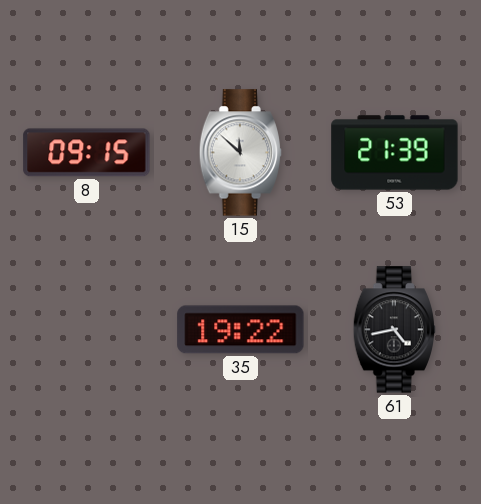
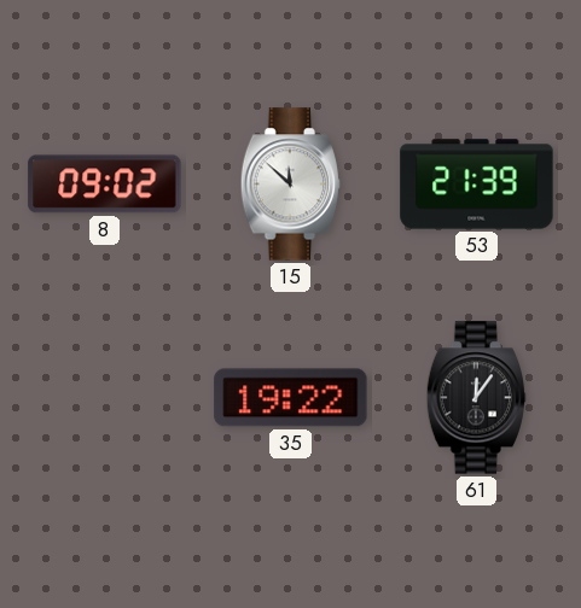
8: 09:15 -> 09:02
61: 4:43 -> 12:06
